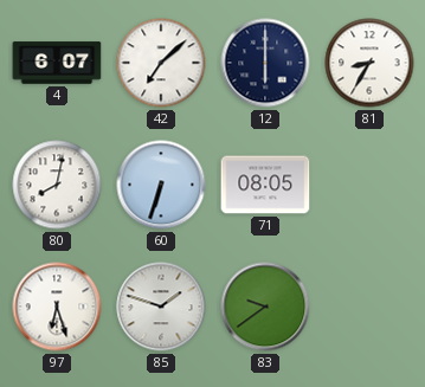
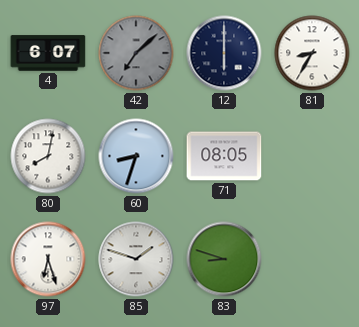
42 dial: white -> grey
60: 6:33 -> 8:33
83: 9:39 -> 8:48
